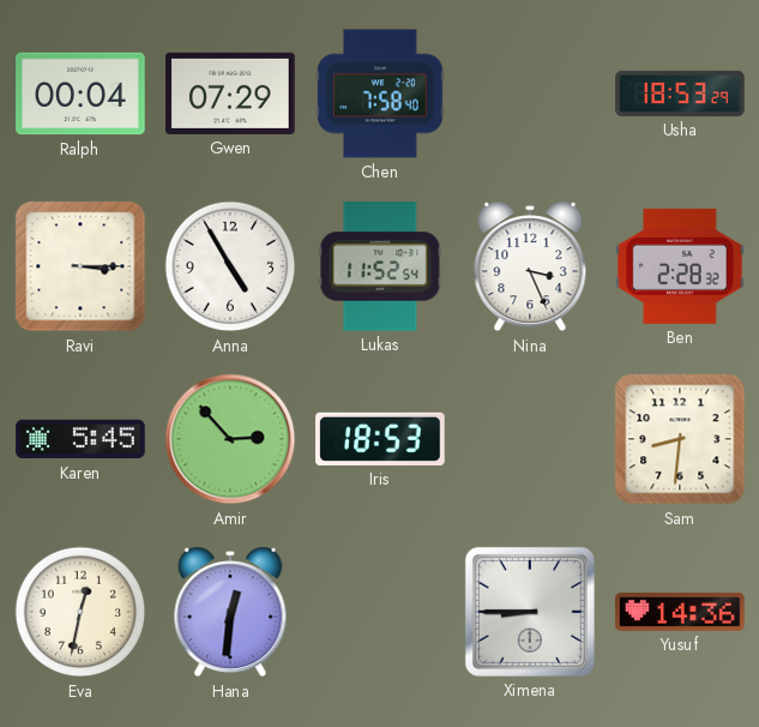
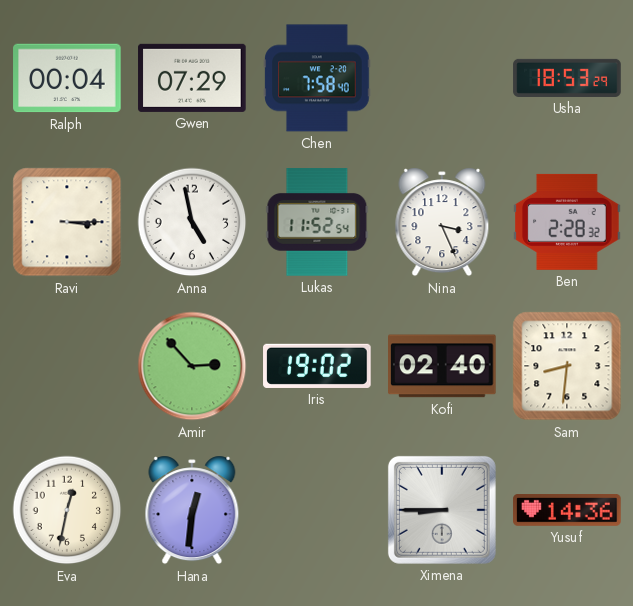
Anna: 4:55 -> 4:58
Karen: 5:45 -> none
Iris: 18:53 -> 19:02
Kofi: none -> 02:40
